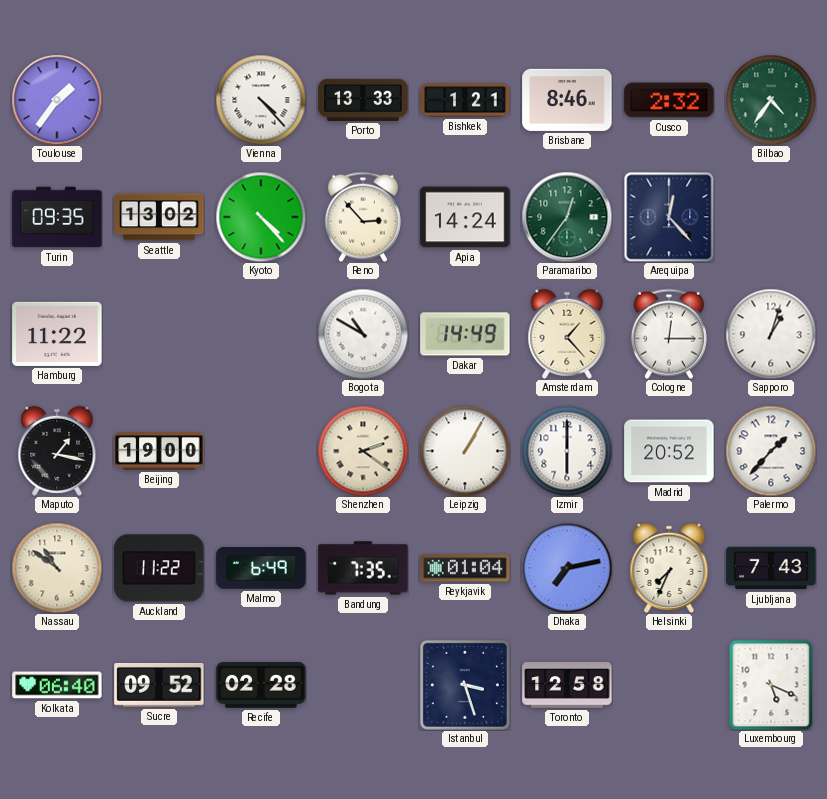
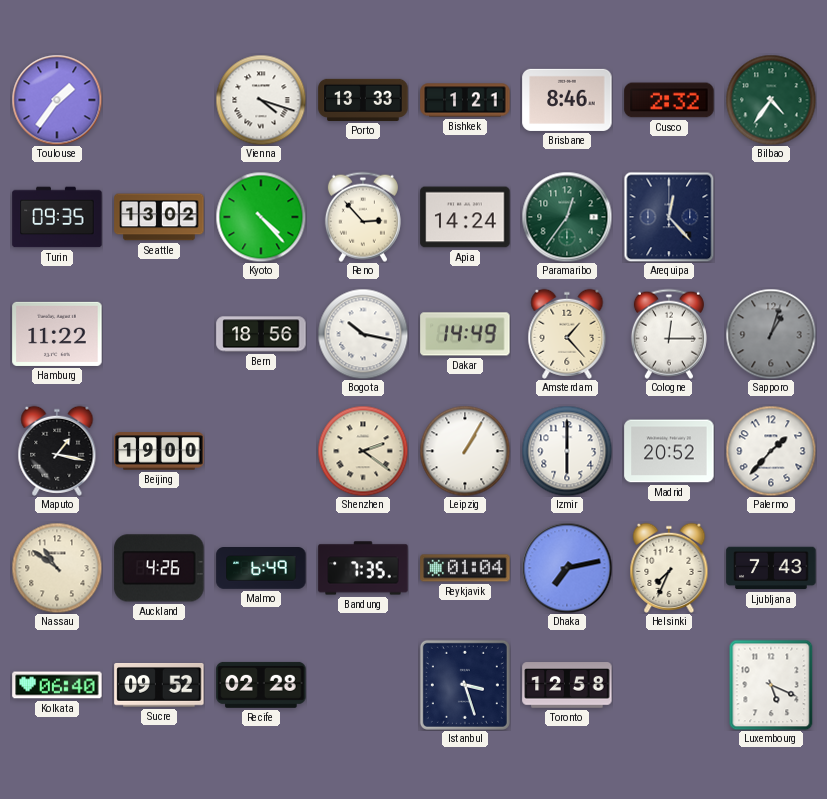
Vienna: 4:23 -> 4:18
Bern: none -> 18:56
Bogota: 10:50 -> 10:17
Sapporo dial: white -> grey
Auckland: 11:22 -> 4:26
